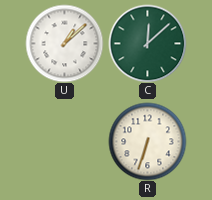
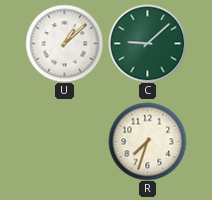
C: 12:08 -> 9:08
R: 6:33 -> 7:33
